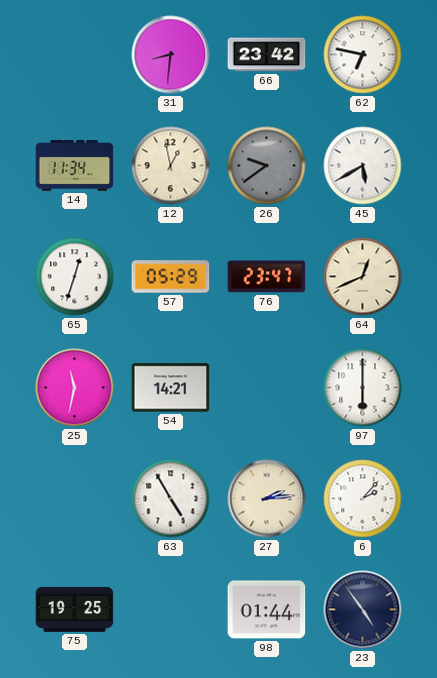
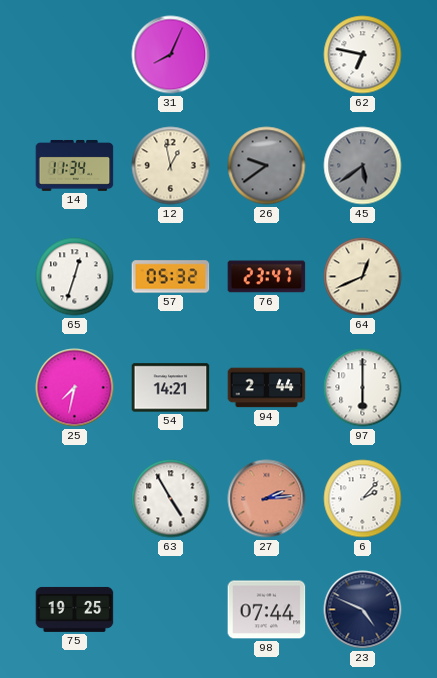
31: 8:31 -> 8:04
66: 23:42 -> none
45: 5:40 -> 5:39
45 dial: white -> grey
57: 05:29 -> 05:32
25: 11:32 -> 7:32
94: none -> 2:44
27 dial: cream -> salmon
98: 01:44 -> 07:44
23: 4:54 -> 4:49
